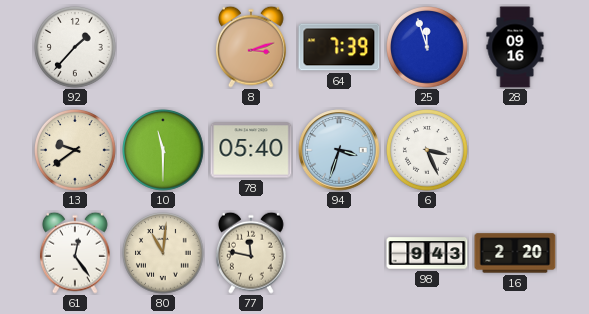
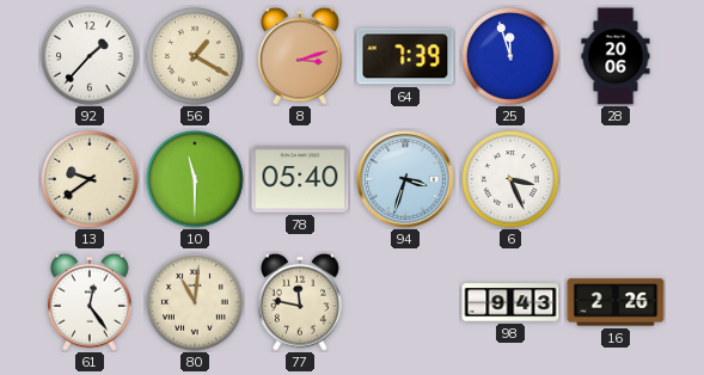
56: none -> 1:20
28: 09:16 -> 20:06
16: 2:20 -> 2:26
